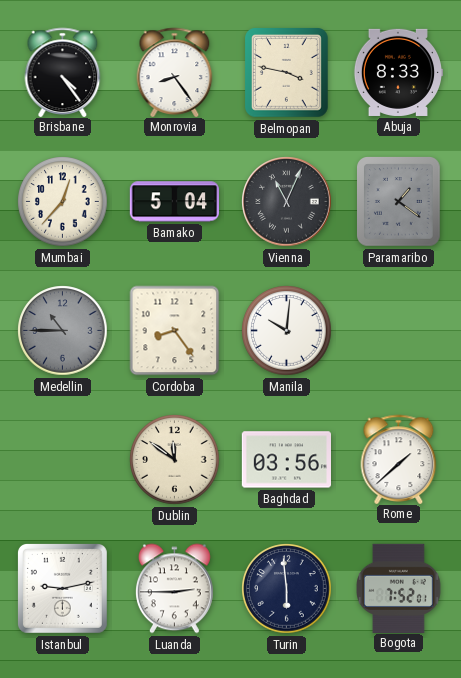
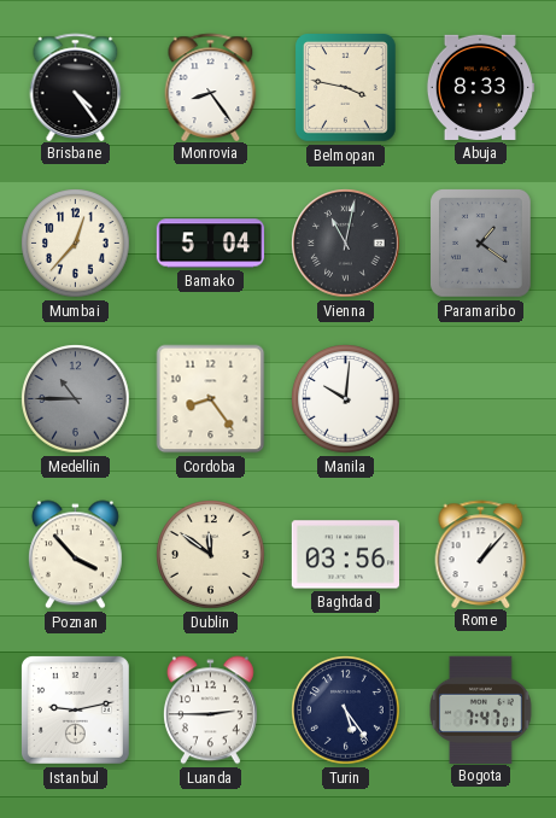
Vienna: 11:04 -> 11:02
Poznan: none -> 3:53
Rome: 1:38 -> 1:07
Turin: 5:59 -> 5:24
Bogota: 7:52 -> 7:47
